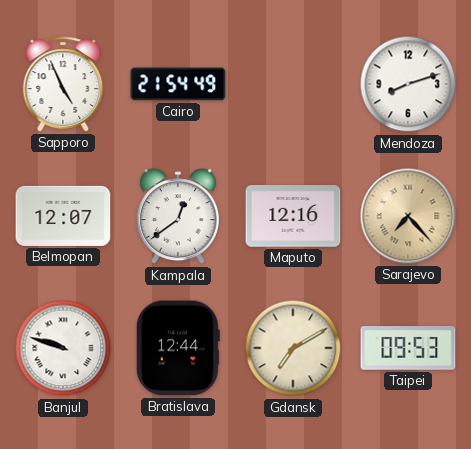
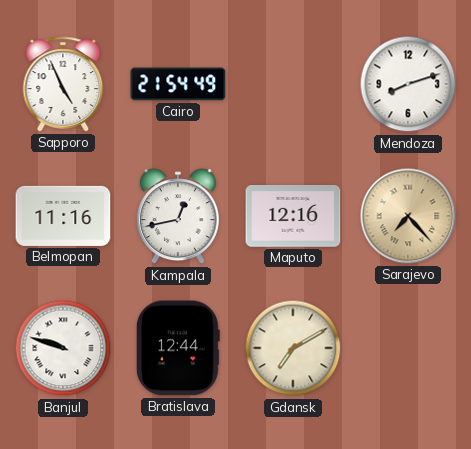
Belmopan: 12:07 -> 11:16
Kampala: 12:39 -> 12:43
Taipei: 09:53 -> none
